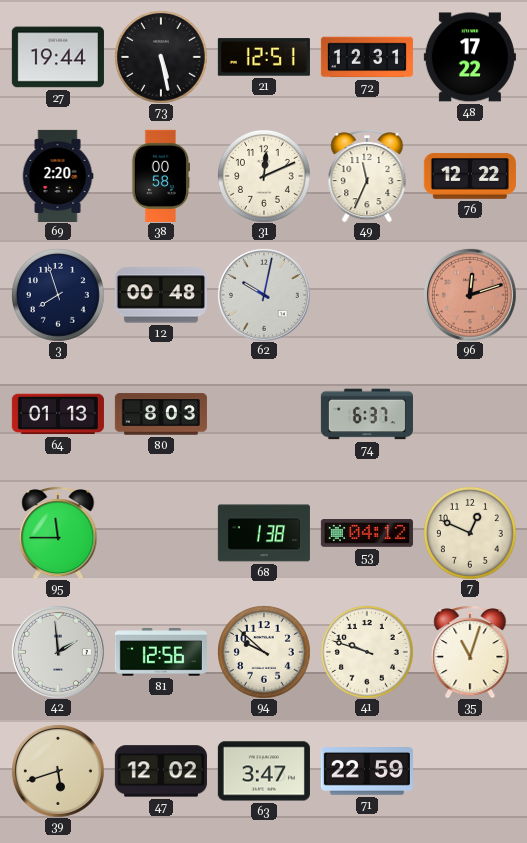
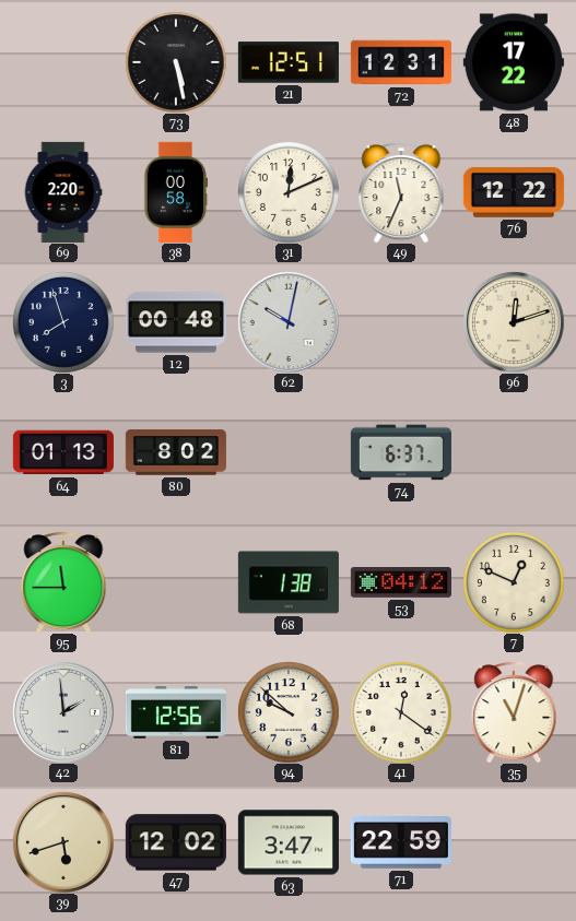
27: 19:44 -> none
96 dial: salmon -> cream
80: 8:03 -> 8:02
41: 9:48 -> 12:21
